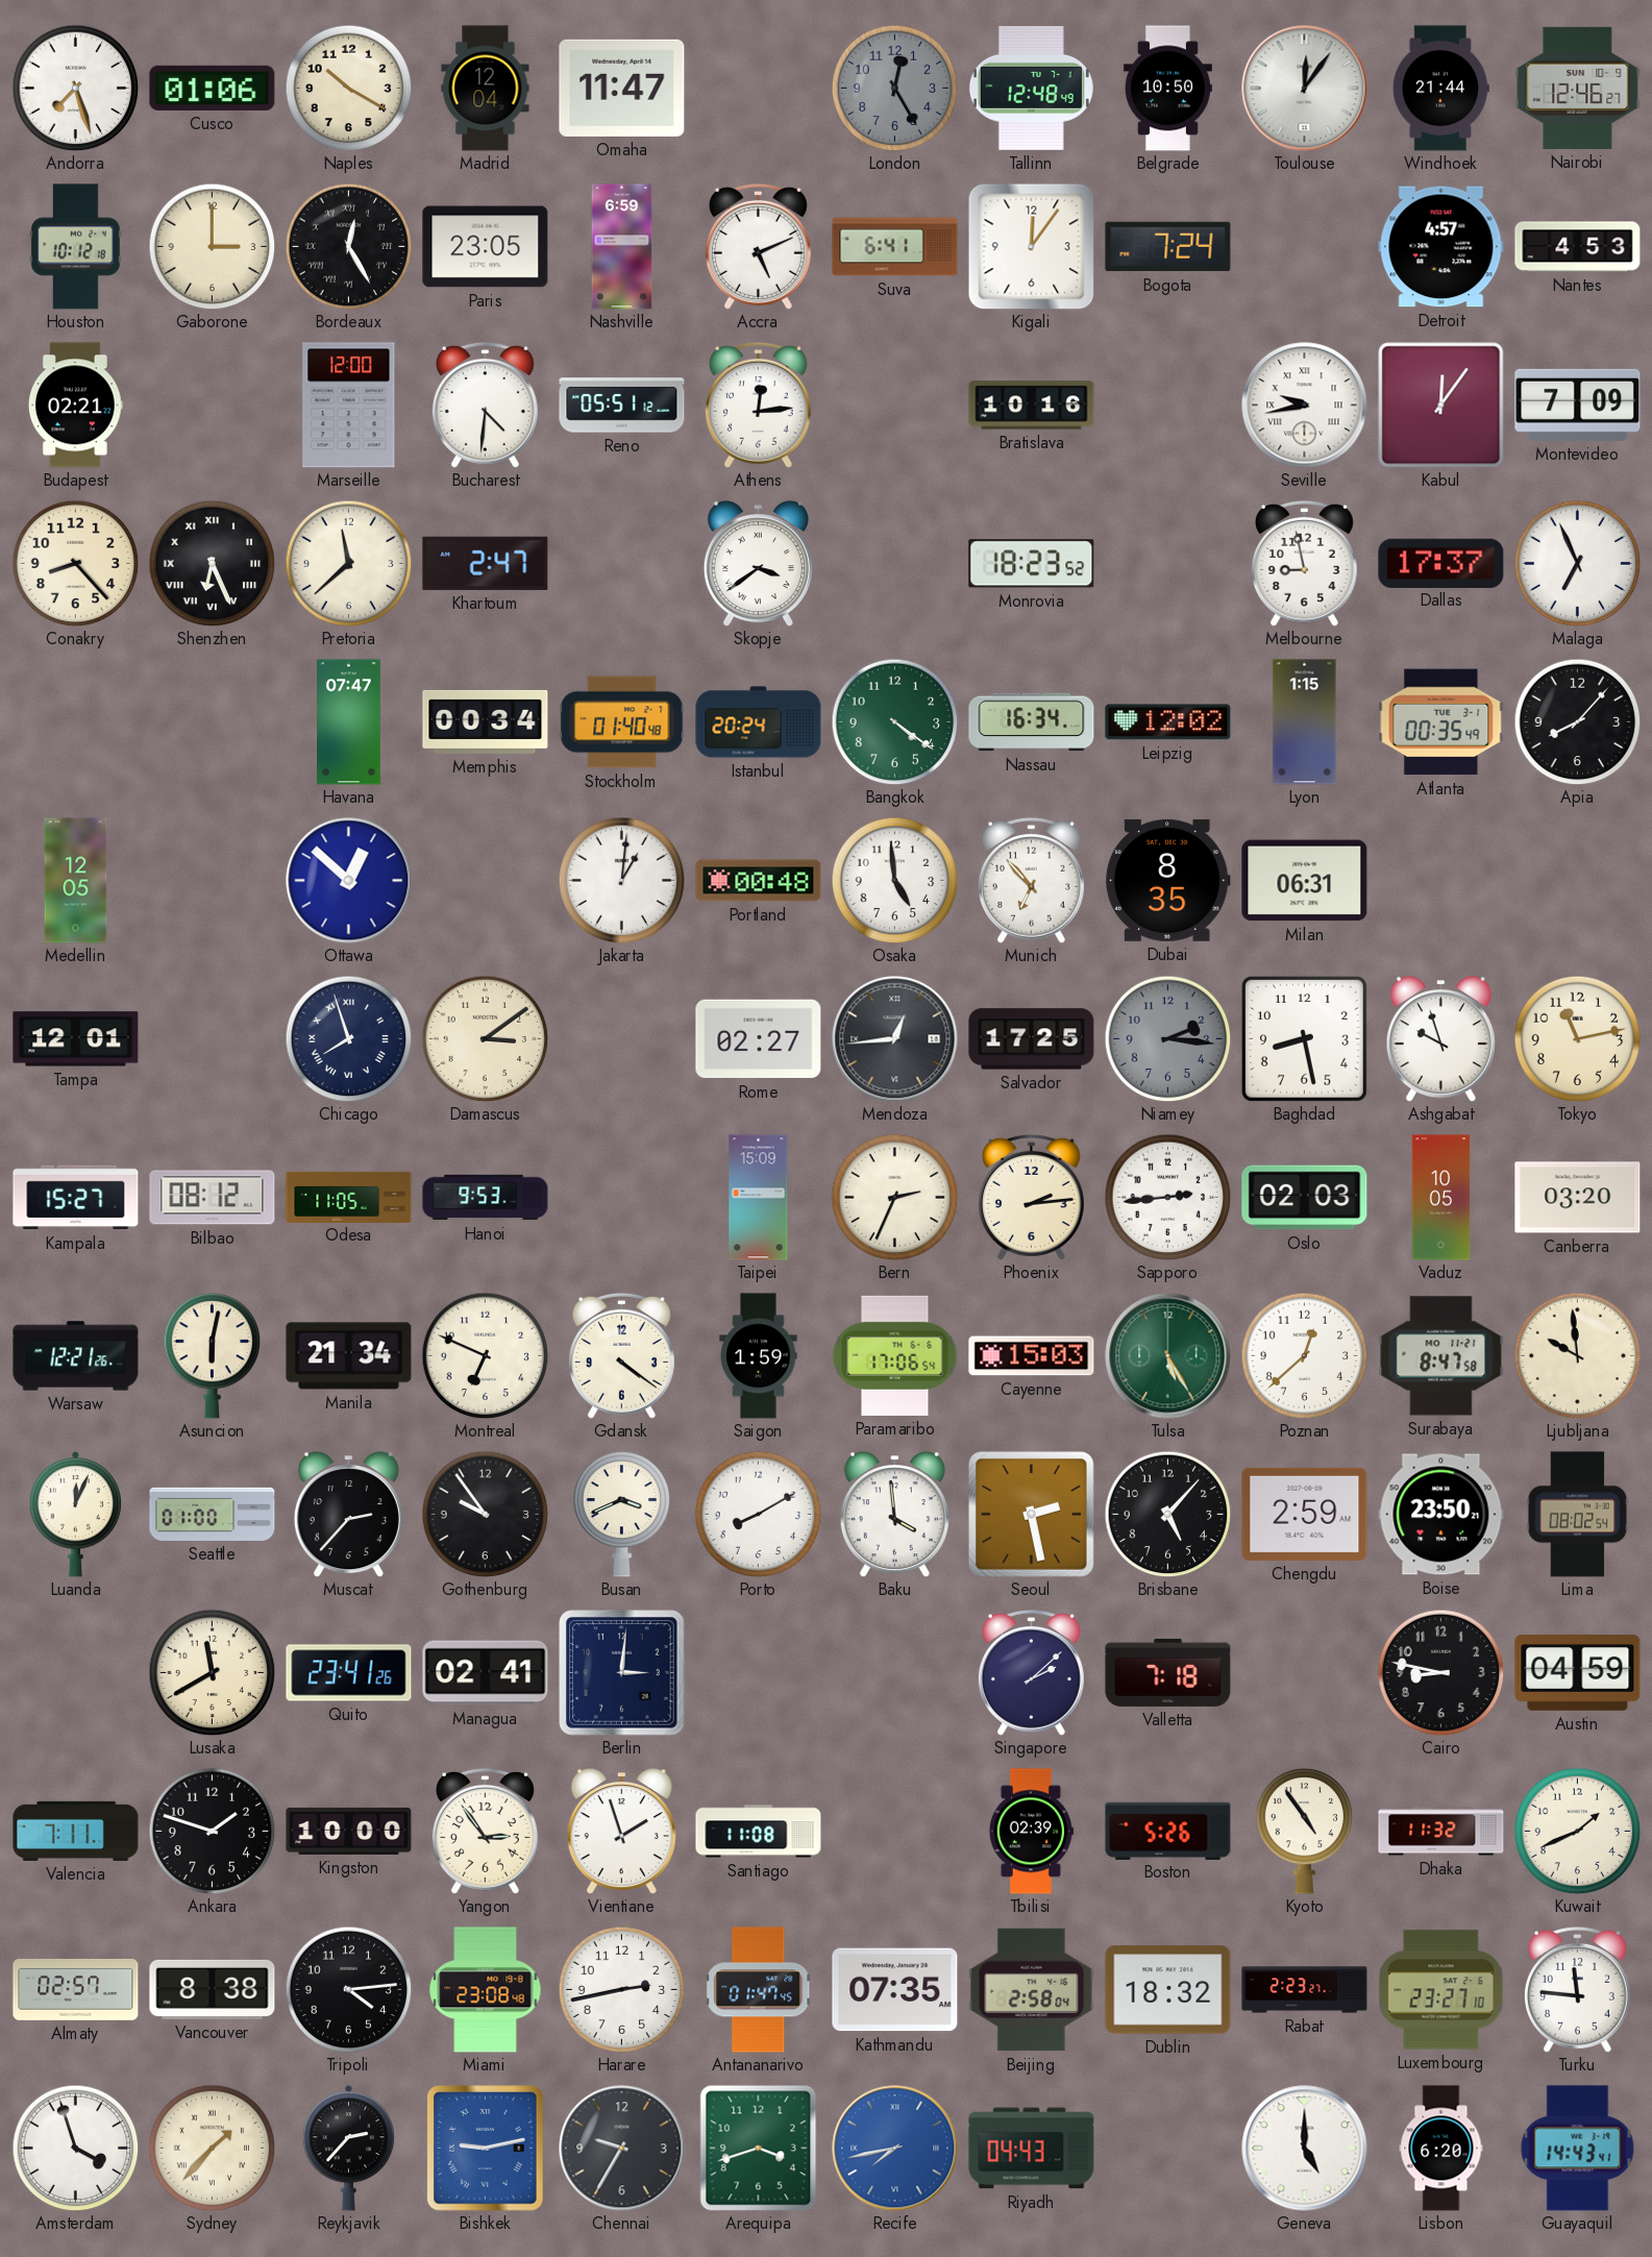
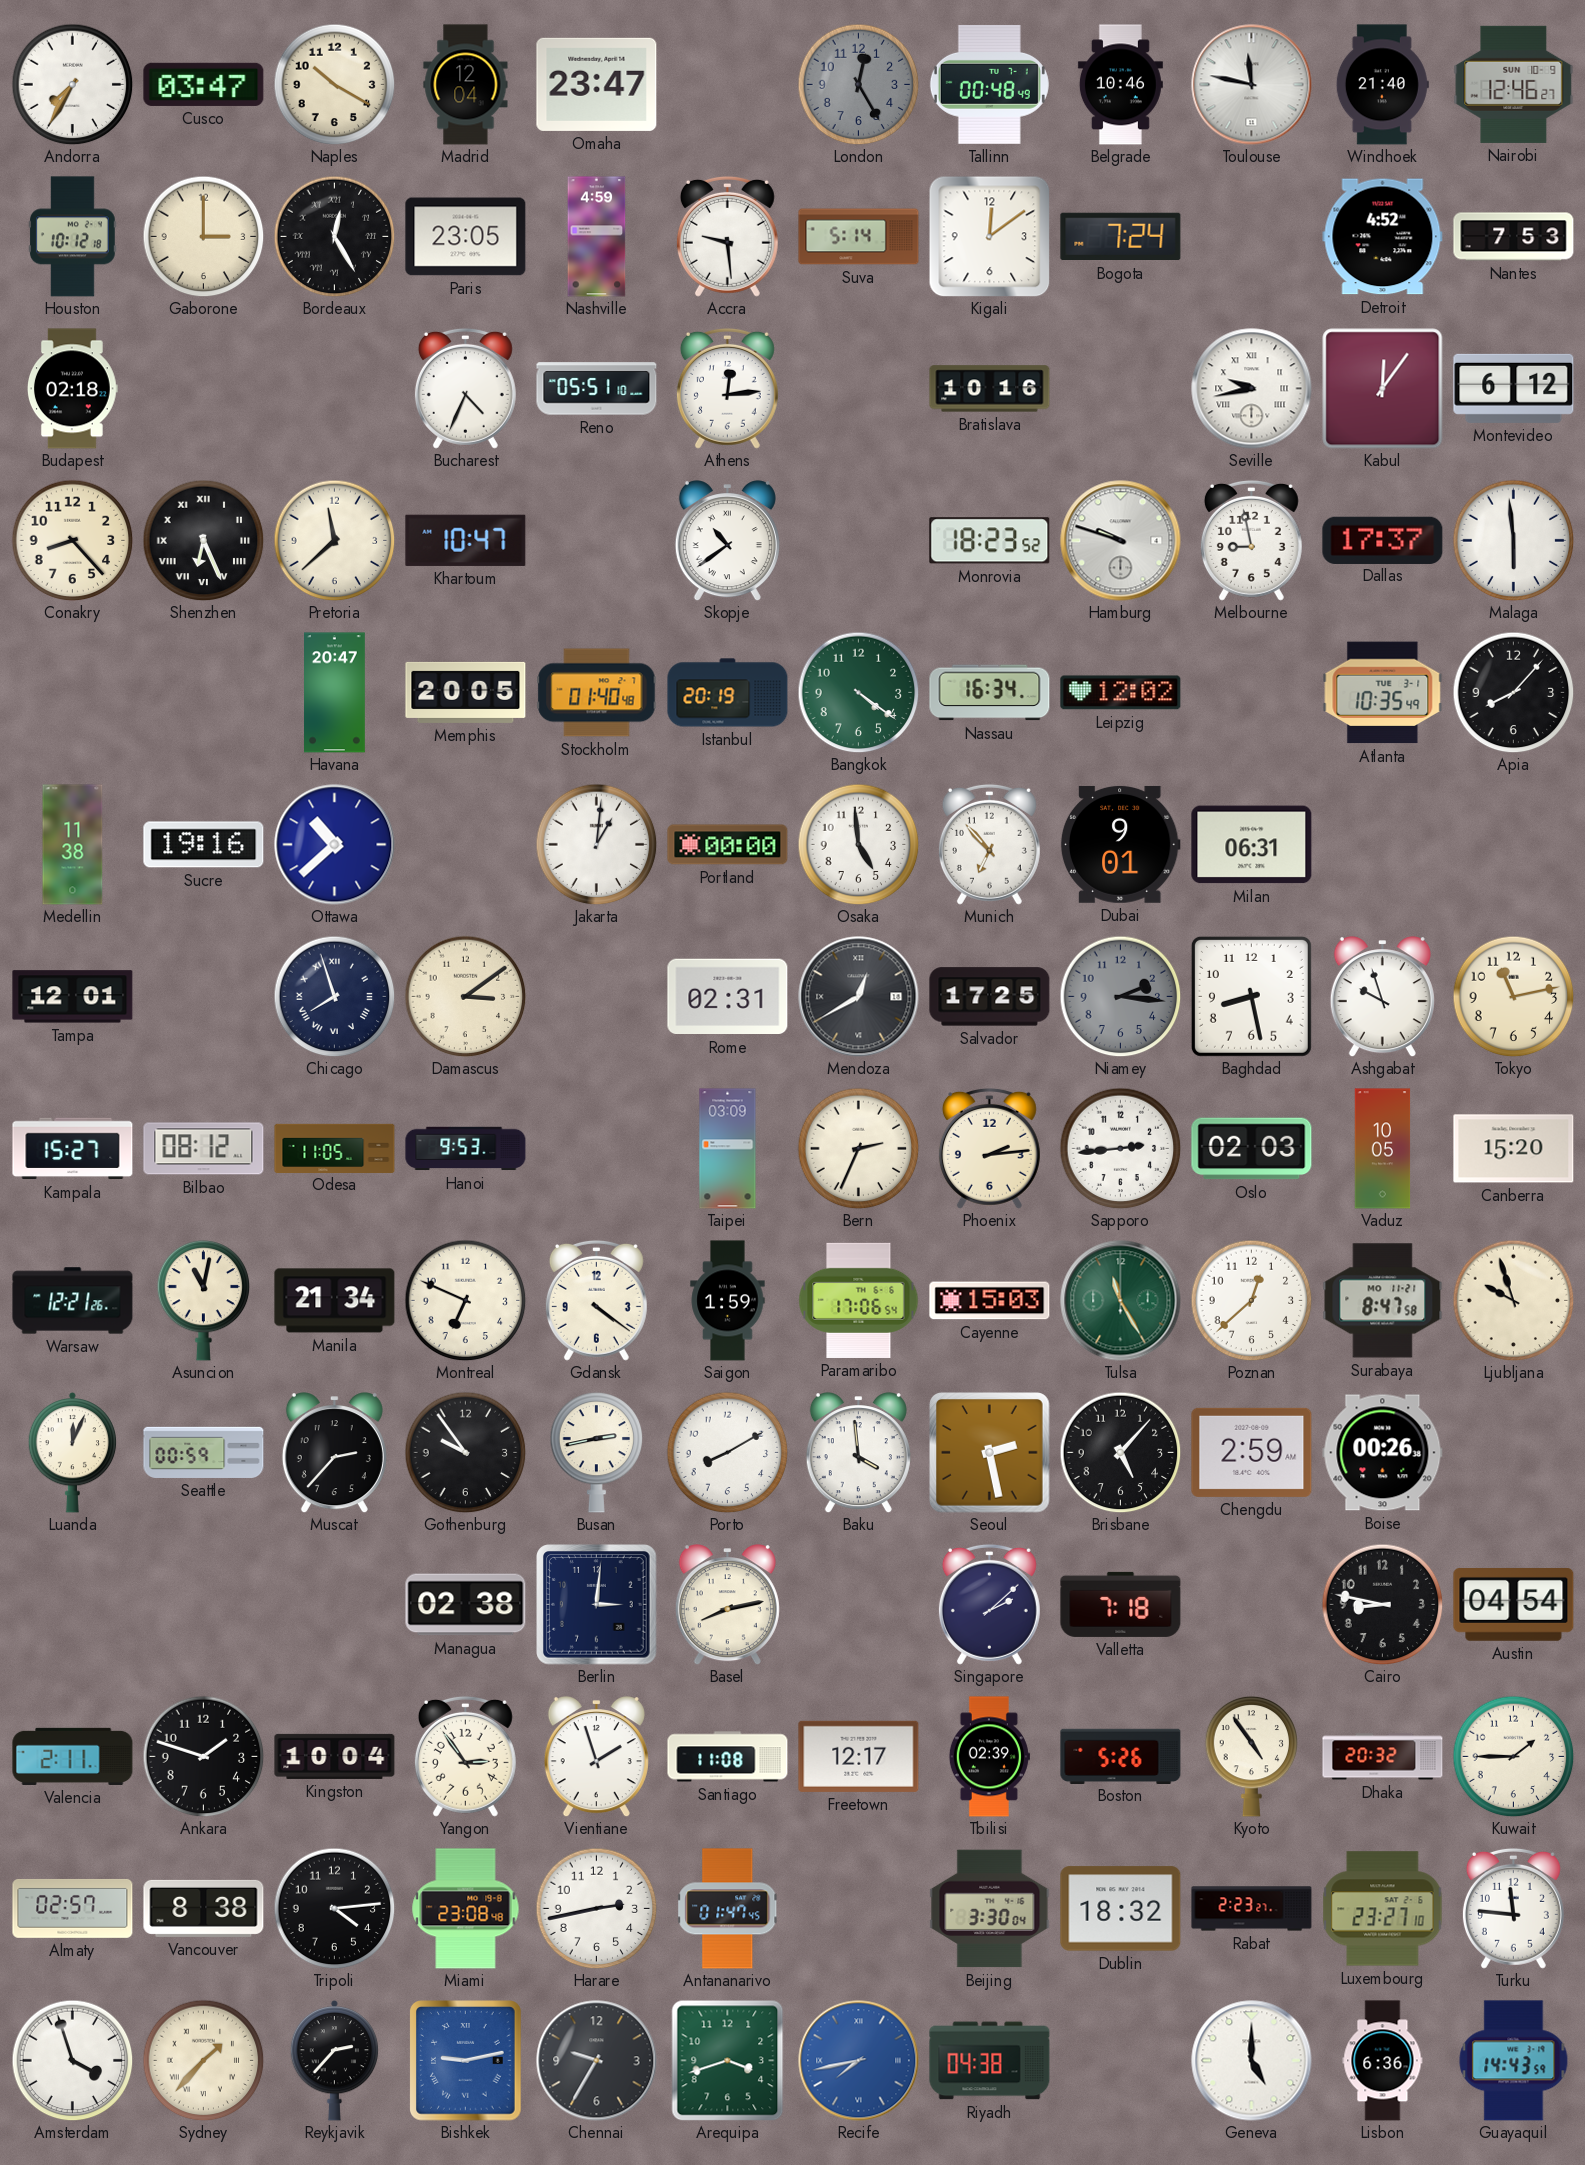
Andorra: 7:27 -> 7:35
Cusco: 01:06 -> 03:47
Omaha: 11:47 -> 23:47
Tallinn: 12:48 -> 00:48
Belgrade: 10:50 -> 10:46
Toulouse: 12:06 -> 11:47
Windhoek: 21:44 -> 21:40
Nashville: 6:59 -> 4:59
Accra: 5:11 -> 9:29
Suva: 6:41 -> 5:14
Kigali: 12:06 -> 12:09
Detroit: 4:57 -> 4:52
Nantes: 4:53 -> 7:53
Budapest: 02:21 -> 02:18
Marseille: 12:00 -> none
Bucharest: 4:31 -> 4:34
Reno: 05:51:12 -> 05:51:10
Montevideo: 7:09 -> 6:12
Khartoum: 2:47 -> 10:47
Skopje: 3:39 -> 10:39
Hamburg: none -> 9:48
Malaga: 6:56 -> 5:59
Havana: 07:47 -> 20:47
Memphis: 00:34 -> 20:05
Istanbul: 20:24 -> 20:19
Lyon: 1:15 -> none
Atlanta: 00:35 -> 10:35
Medellin: 12:05 -> 11:38
Sucre: none -> 19:16
Ottawa: 12:52 -> 10:38
Portland: 00:48 -> 00:00
Dubai: 8:35 -> 9:01
Rome: 02:27 -> 02:31
Mendoza: 12:44 -> 12:40
Taipei: 15:09 -> 03:09
Canberra: 03:20 -> 15:20
Asuncion: 6:02 -> 11:02
Tulsa: 5:25 -> 11:25
Ljubljana: 9:59 -> 9:57
Seattle: 01:00 -> 00:59
Busan: 3:41 -> 2:43
Boise: 23:50 -> 00:26
Lima: 08:02 -> none
Lusaka: 11:40 -> none
Quito: 23:41 -> none
Managua: 02:41 -> 02:38
Basel: none -> 8:13
Austin: 04:59 -> 04:54
Valencia: 7:11 -> 2:11
Kingston: 10:00 -> 10:04
Freetown: none -> 12:17
Dhaka: 11:32 -> 20:32
Kuwait: 1:41 -> 1:45
Kathmandu: 07:35 -> none
Beijing: 2:58 -> 3:30
Riyadh: 04:43 -> 04:38
Lisbon: 6:20 -> 6:36
Guayaquil: 14:43:41 -> 14:43:59
